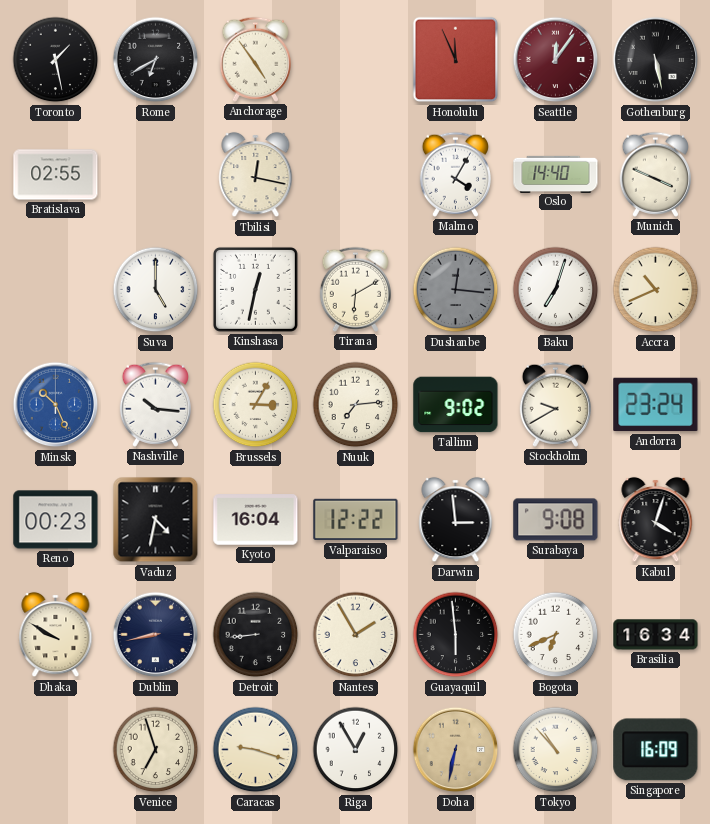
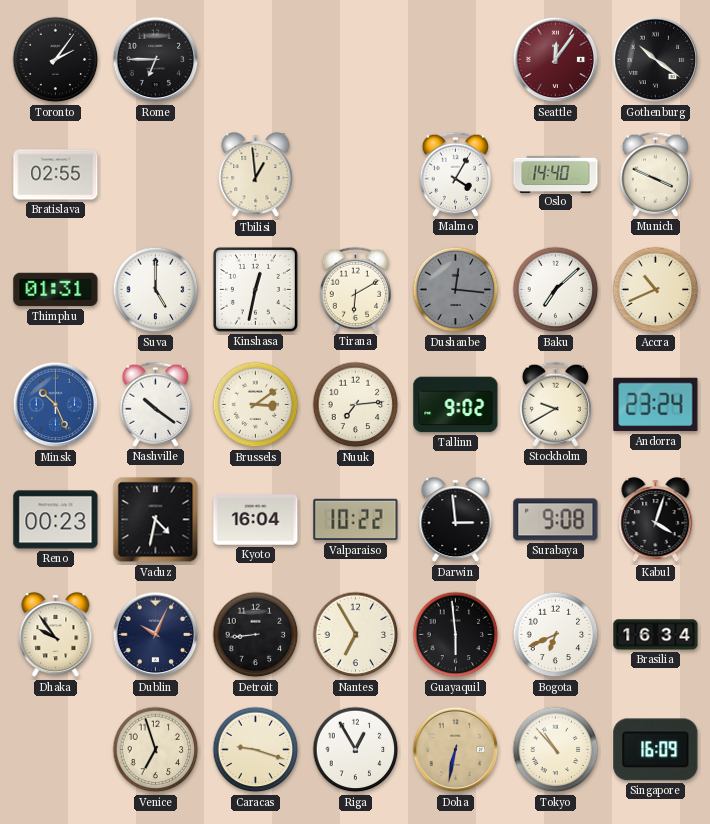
Toronto: 1:28 -> 2:06
Rome: 6:40 -> 6:45
Anchorage: 4:54 -> none
Honolulu: 11:56 -> none
Gothenburg: 5:28 -> 10:21
Tbilisi: 12:17 -> 12:59
Thimphu: none -> 01:31
Baku: 7:03 -> 7:08
Nashville: 10:16 -> 10:21
Brussels: 3:05 -> 3:09
Valparaiso: 12:22 -> 10:22
Dhaka: 9:50 -> 9:54
Dublin: 8:43 -> 10:04
Nantes: 1:55 -> 6:55
